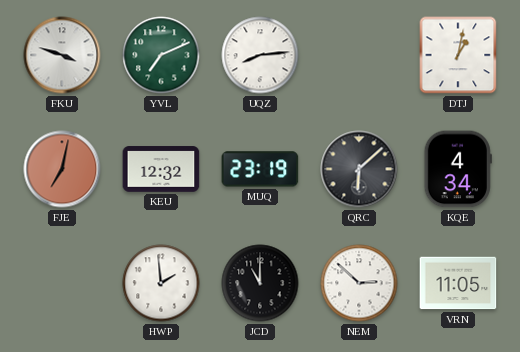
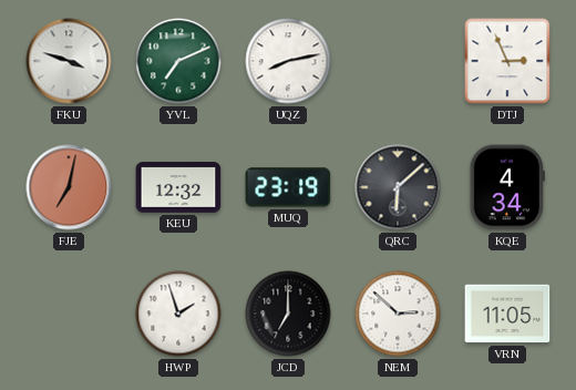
UQZ: 8:14 -> 8:13
DTJ: 1:02 -> 2:56
HWP: 1:59 -> 1:57
JCD: 11:00 -> 7:00
